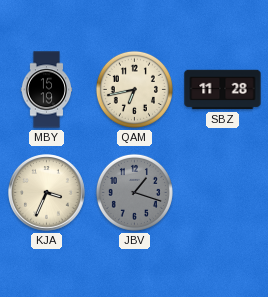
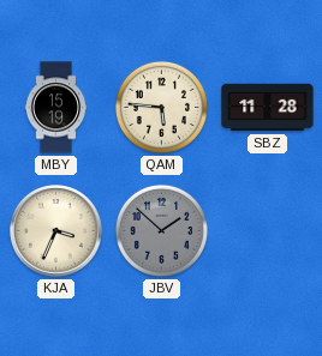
QAM: 6:43 -> 5:46
JBV: 1:18 -> 1:52
